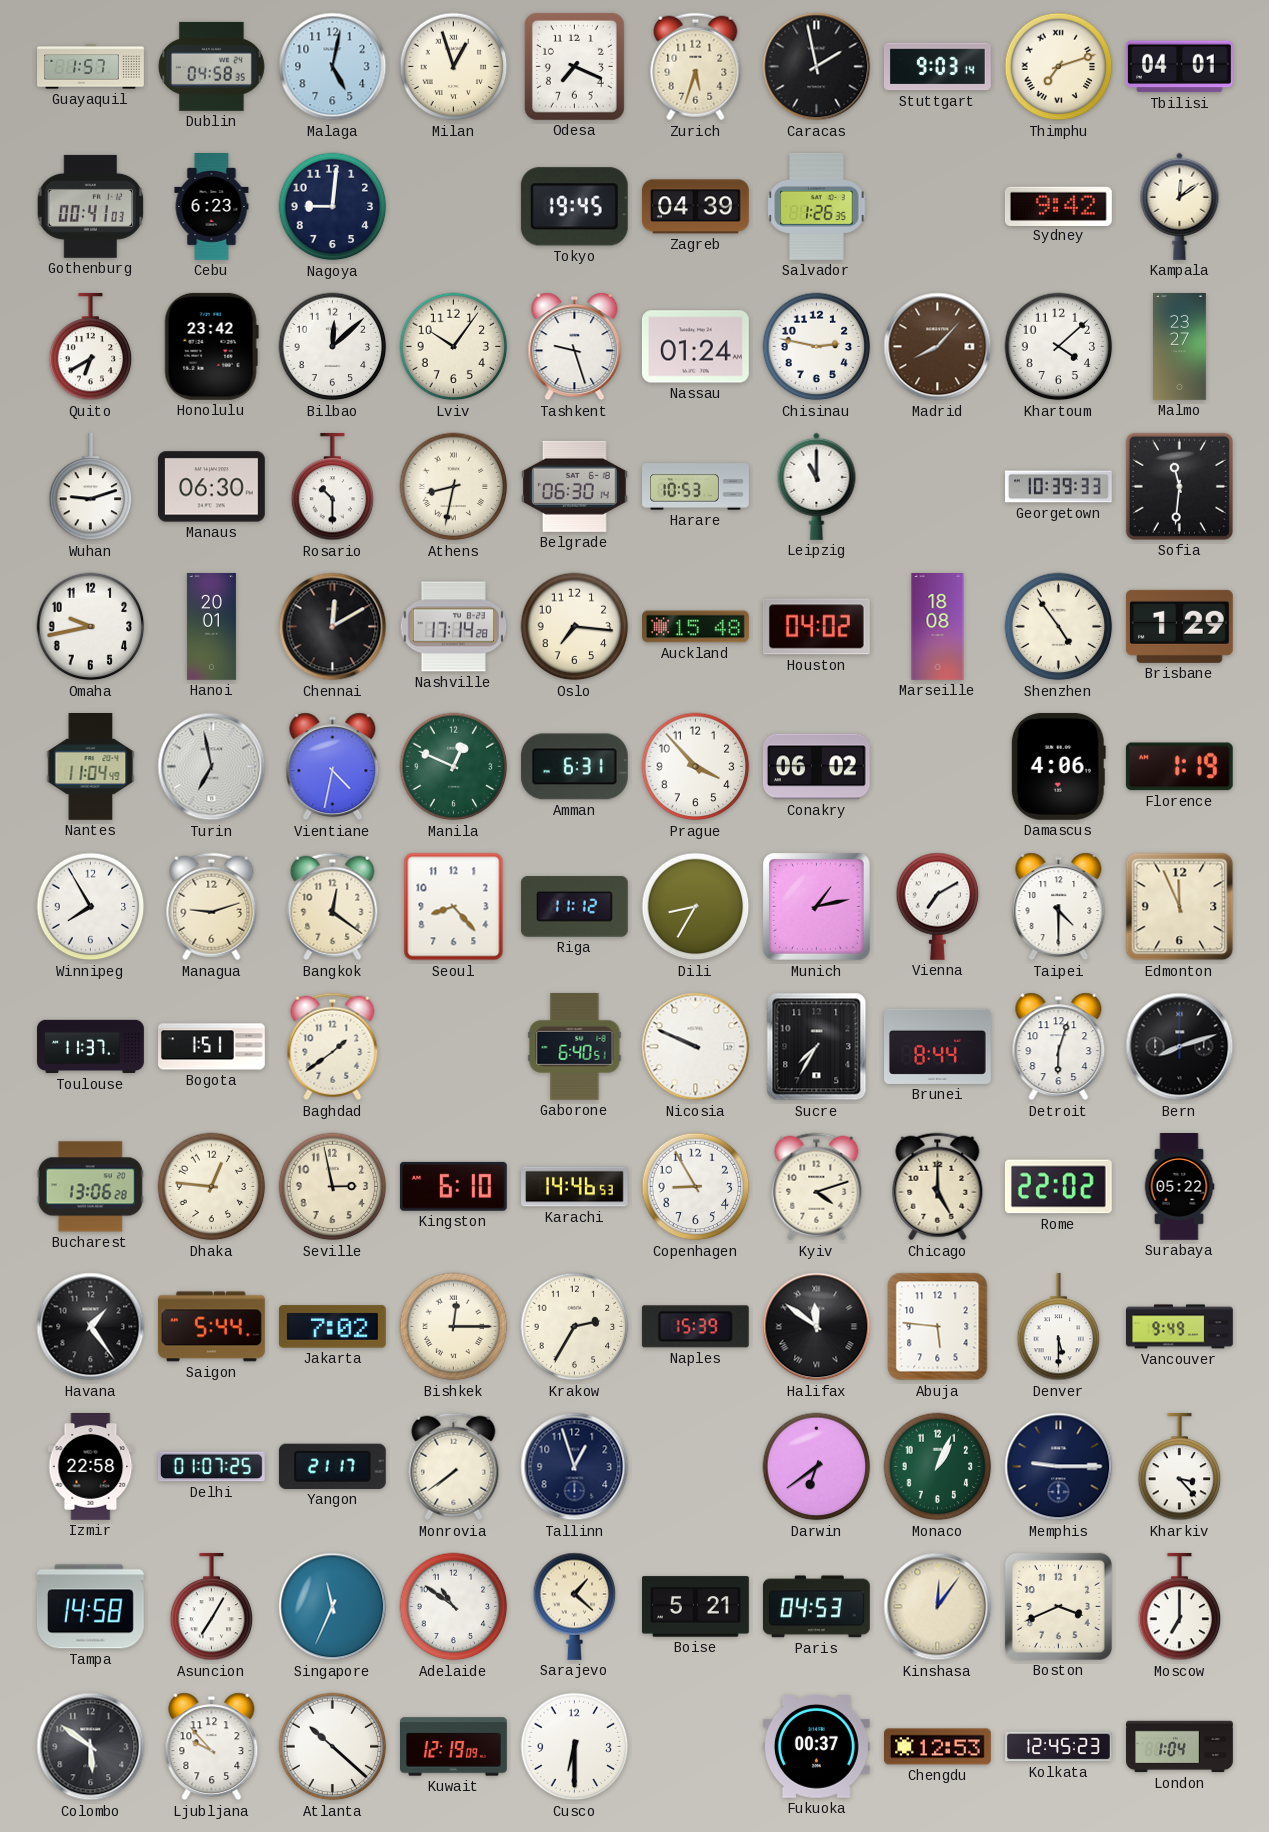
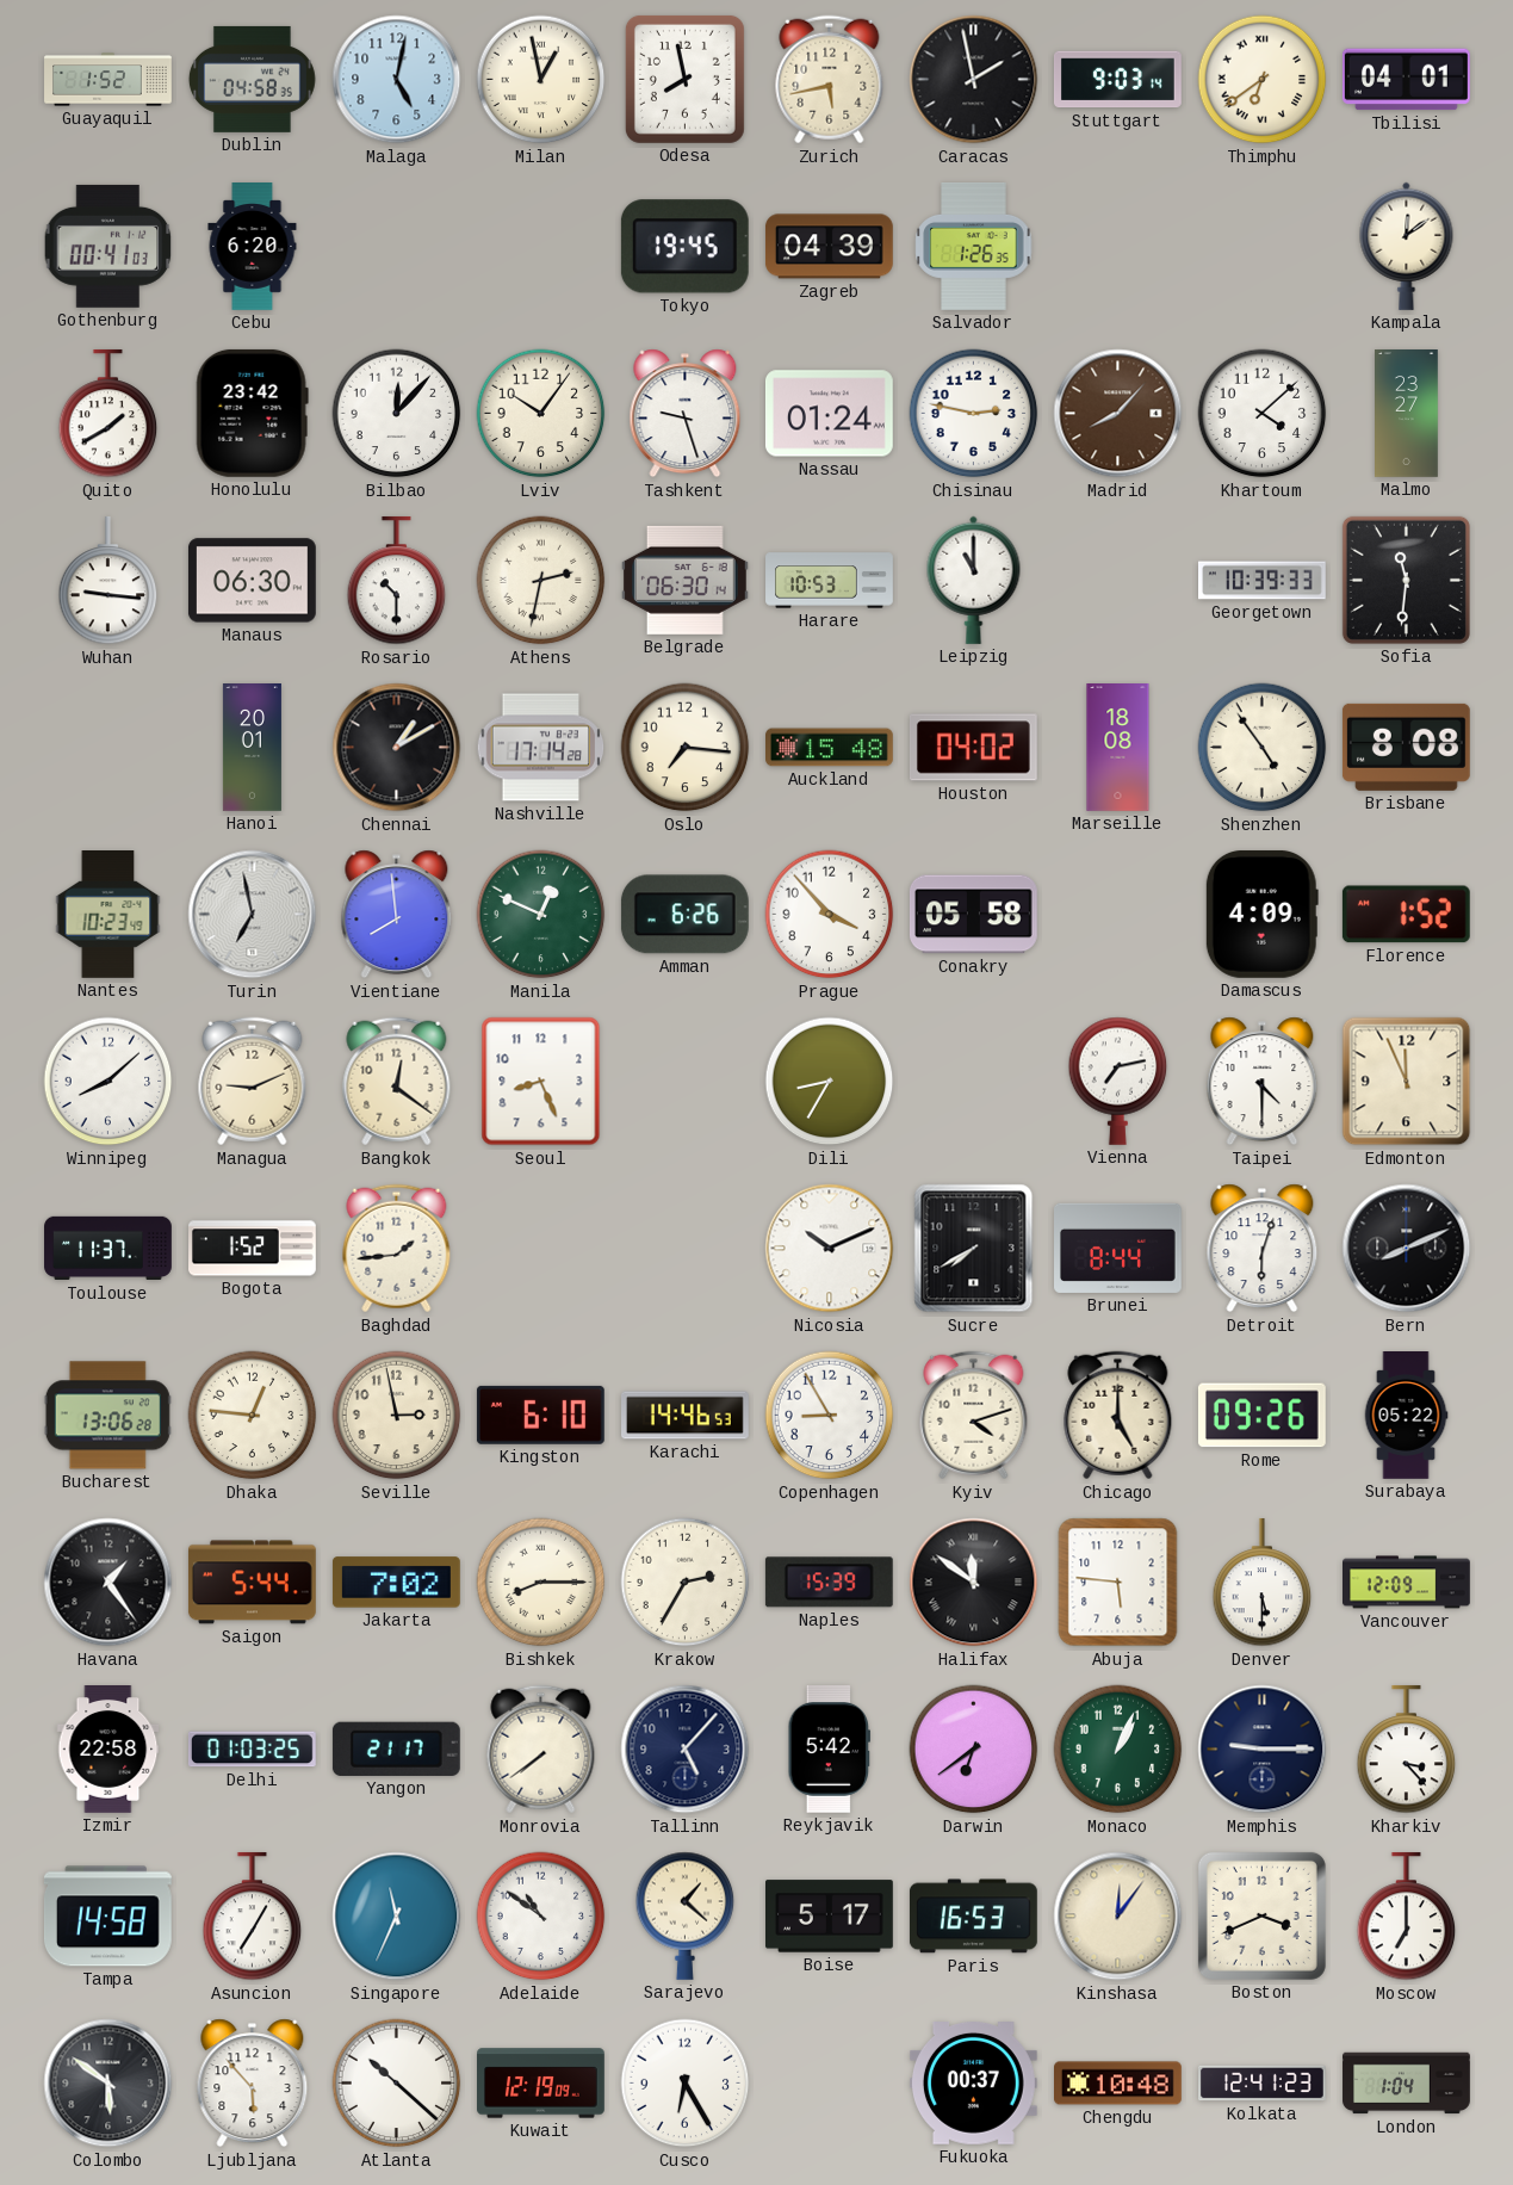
Guayaquil: 1:57 -> 1:52
Milan: 12:57 -> 12:58
Odesa: 7:19 -> 7:58
Zurich: 5:33 -> 5:43
Thimphu: 7:12 -> 6:39
Cebu: 6:23 -> 6:20
Nagoya: 9:01 -> none
Sydney: 9:42 -> none
Quito: 6:40 -> 1:40
Bilbao: 12:08 -> 12:07
Wuhan: 9:12 -> 9:16
Athens: 8:32 -> 2:32
Omaha: 9:43 -> none
Chennai: 12:10 -> 1:10
Brisbane: 1:29 -> 8:08
Nantes: 11:04 -> 10:23
Vientiane: 4:32 -> 7:59
Amman: 6:31 -> 6:26
Conakry: 06:02 -> 05:58
Damascus: 4:06 -> 4:09
Florence: 1:19 -> 1:52
Winnipeg: 7:55 -> 8:08
Managua: 9:12 -> 9:11
Seoul: 8:23 -> 8:26
Riga: 11:12 -> none
Munich: 1:13 -> none
Vienna: 7:10 -> 7:13
Bogota: 1:51 -> 1:52
Baghdad: 1:39 -> 1:44
Gaborone: 6:40 -> none
Nicosia: 9:49 -> 10:11
Sucre: 7:35 -> 7:40
Bern: 8:12 -> 8:11
Rome: 22:02 -> 09:26
Bishkek: 12:15 -> 8:15
Vancouver: 9:49 -> 12:09
Delhi: 01:07 -> 01:03
Tallinn: 12:57 -> 5:07
Reykjavik: none -> 5:42
Boise: 5:21 -> 5:17
Paris: 04:53 -> 16:53
Ljubljana: 9:53 -> 5:53
Cusco: 6:30 -> 6:25
Chengdu: 12:53 -> 10:48
Kolkata: 12:45 -> 12:41
